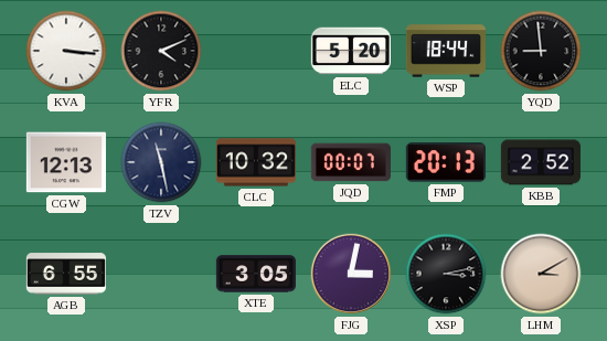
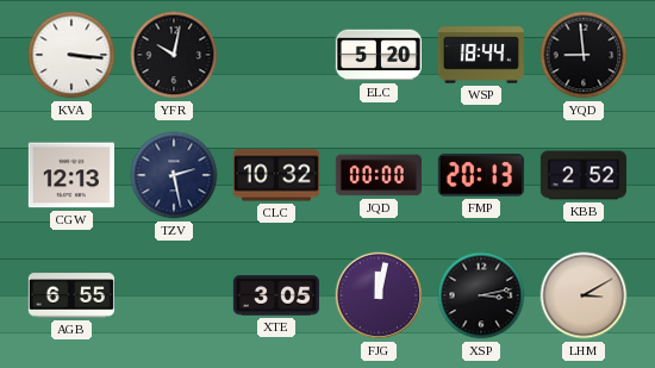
YFR: 4:11 -> 10:02
TZV: 11:28 -> 2:28
JQD: 00:07 -> 00:00
FJG: 3:02 -> 12:02
